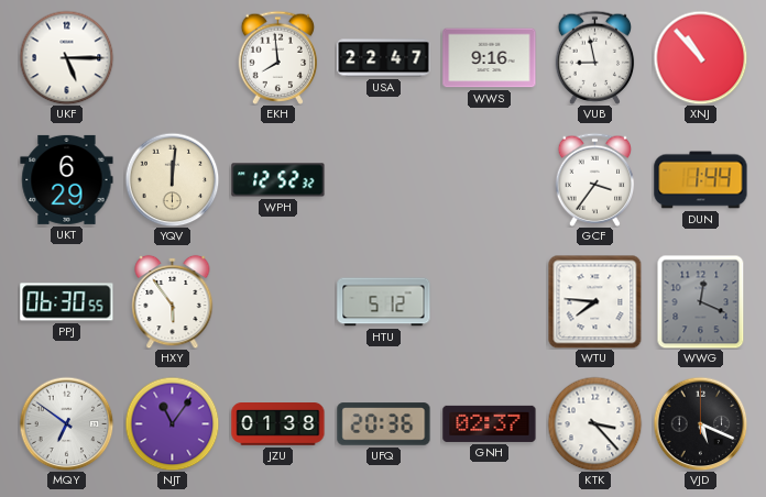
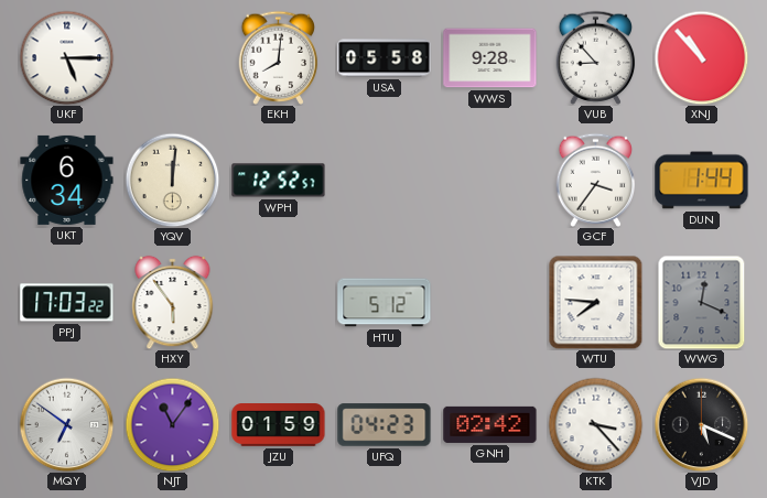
EKH: 7:59 -> 8:01
USA: 22:47 -> 05:58
WWS: 9:16 -> 9:28
VUB: 8:58 -> 8:53
UKT: 6:29 -> 6:34
WPH: 12:52:32 -> 12:52:57
PPJ: 06:30 -> 17:03
JZU: 01:38 -> 01:59
UFQ: 20:36 -> 04:23
GNH: 02:37 -> 02:42
